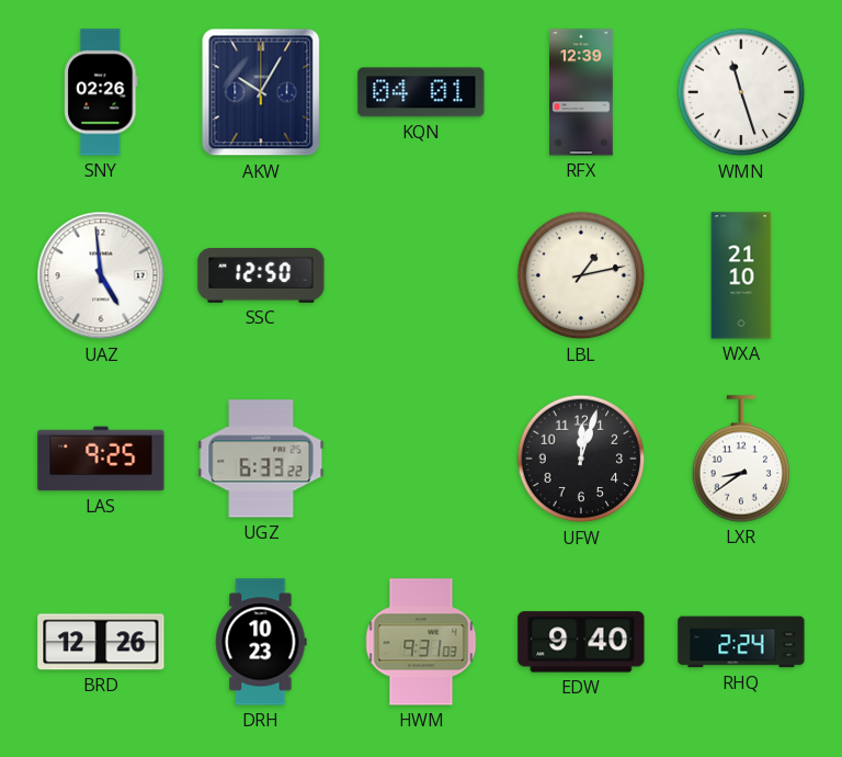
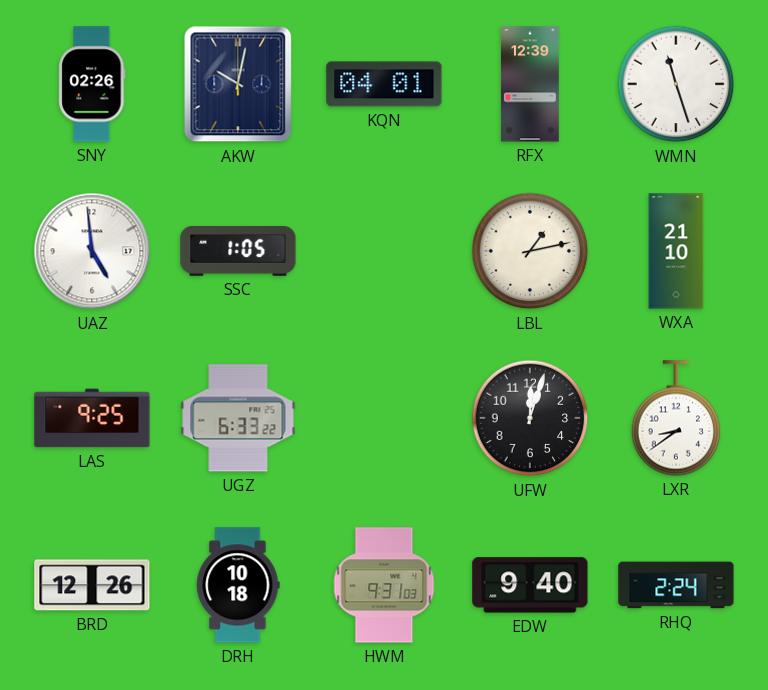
AKW: 10:05 -> 10:02
SSC: 12:50 -> 1:05
DRH: 10:23 -> 10:18
